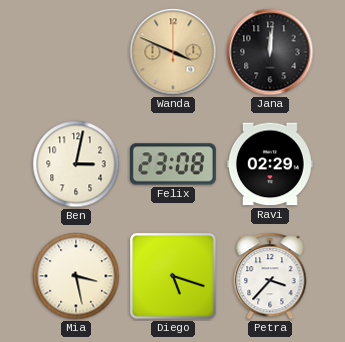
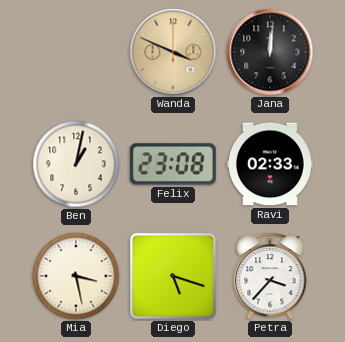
Ben: 3:02 -> 1:02
Ravi: 02:29 -> 02:33
